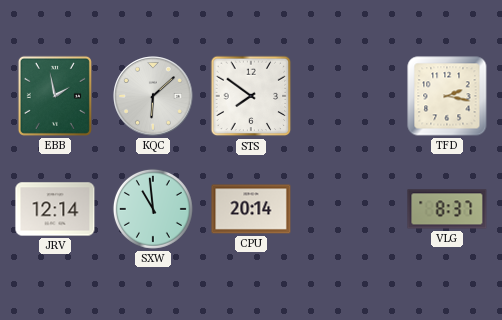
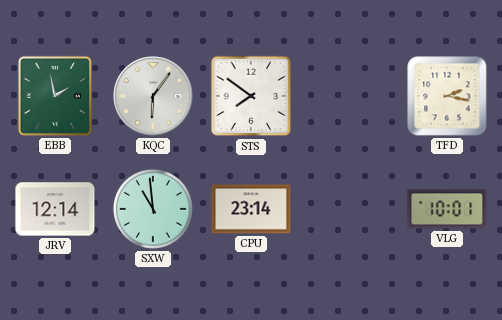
KQC: 6:08 -> 6:06
CPU: 20:14 -> 23:14
VLG: 8:37 -> 10:01
